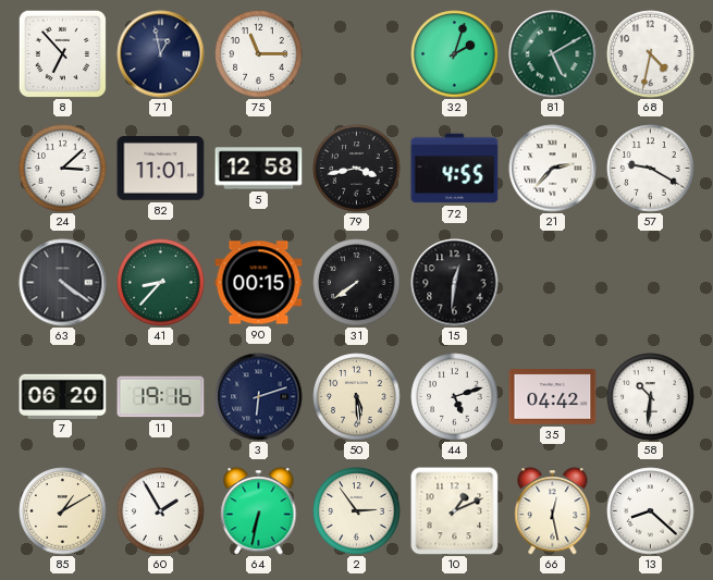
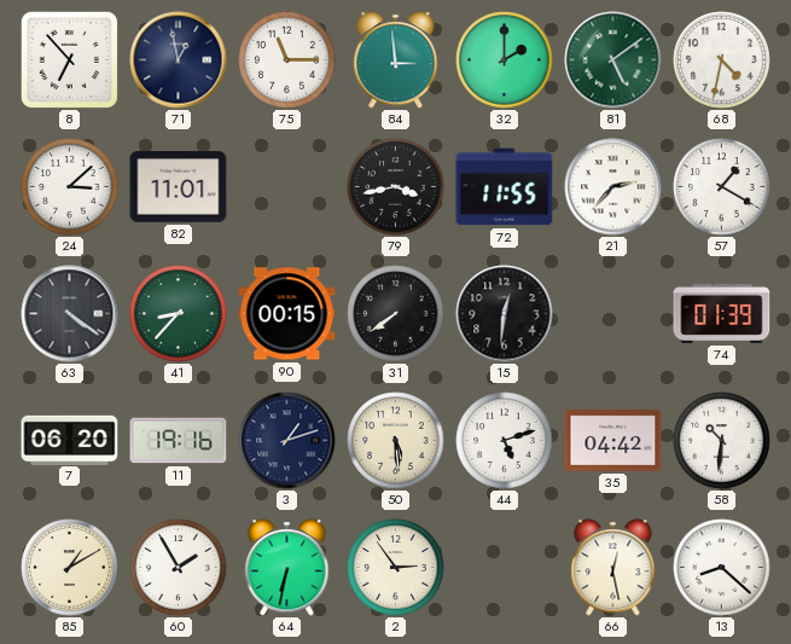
84: none -> 2:59
32: 2:03 -> 2:00
81: 5:10 -> 5:09
5: 12:58 -> none
72: 4:55 -> 11:55
57: 9:20 -> 1:20
74: none -> 01:39
3: 6:12 -> 1:12
10: 1:11 -> none
